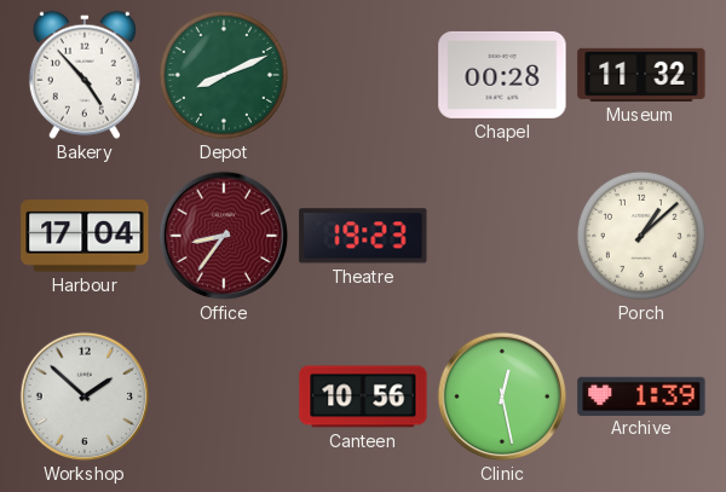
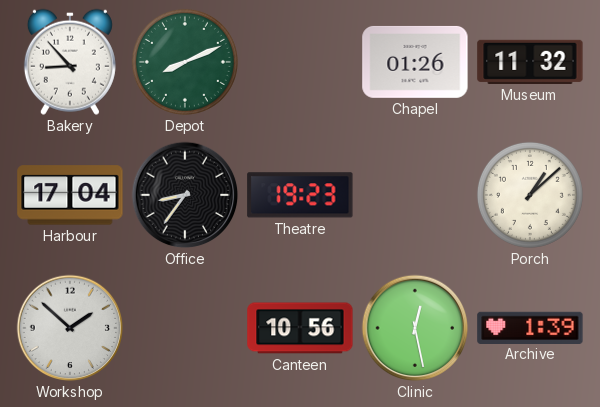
Bakery: 4:53 -> 8:53
Chapel: 00:28 -> 01:26
Office dial: burgundy -> black
